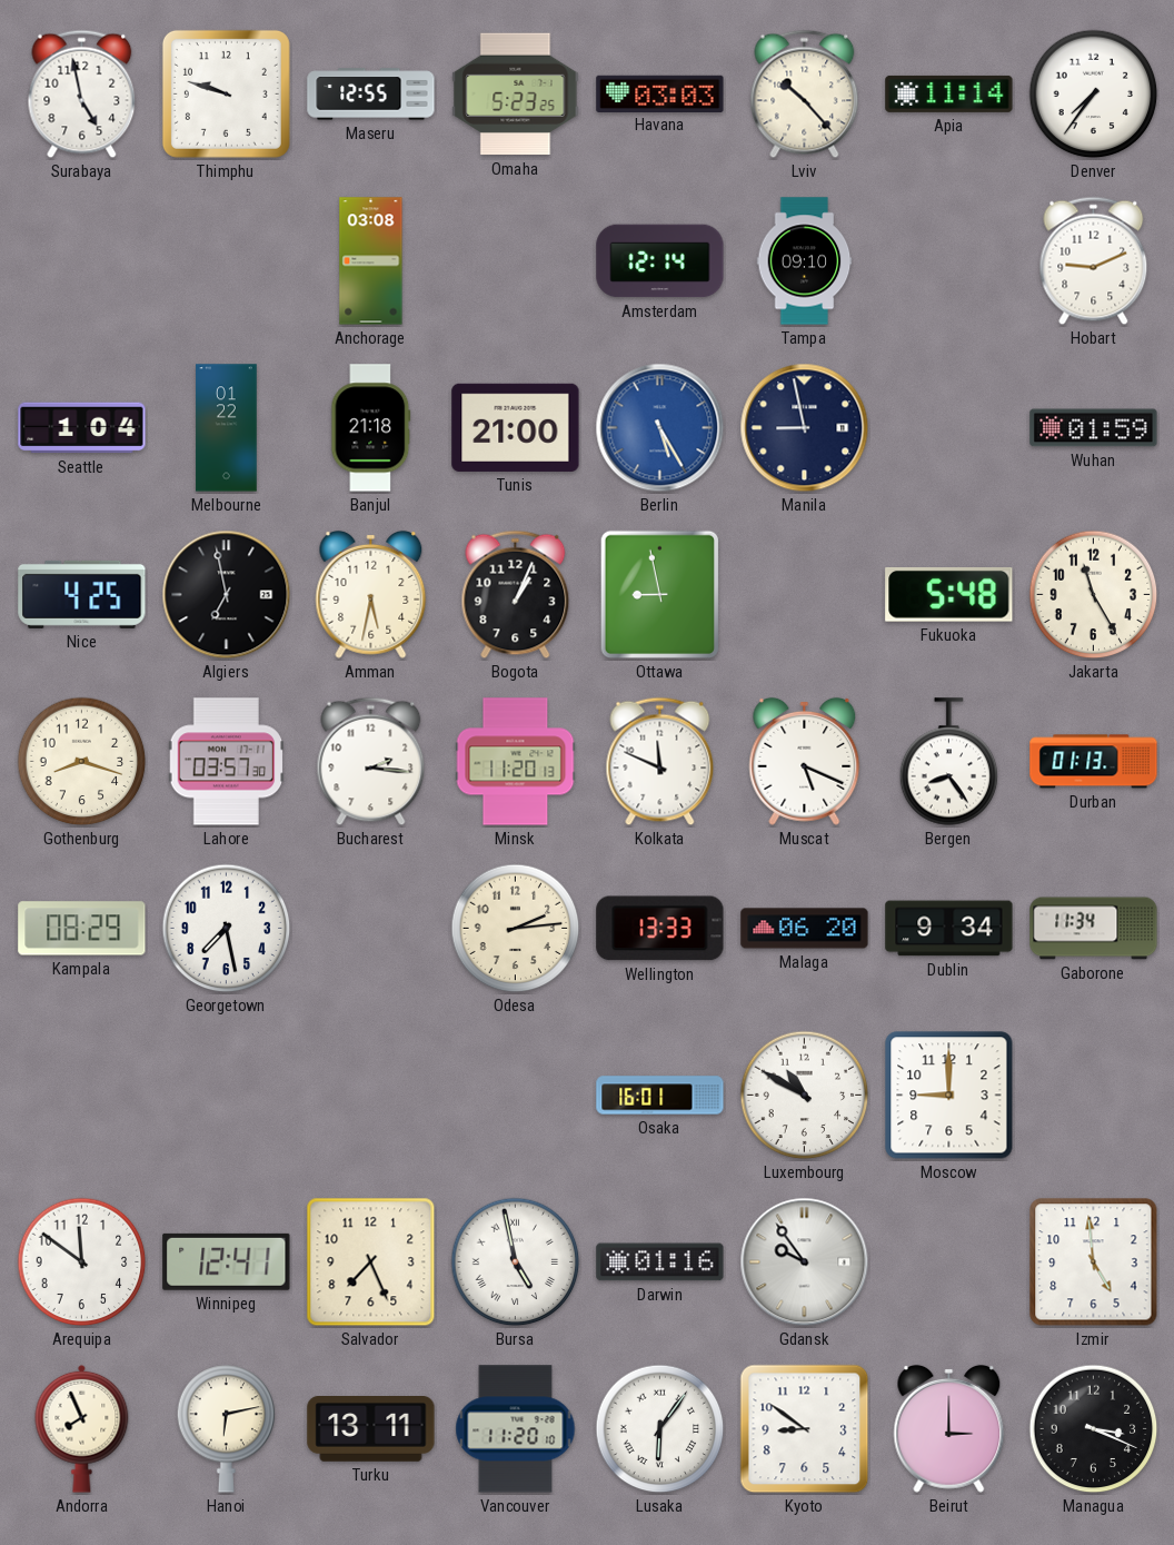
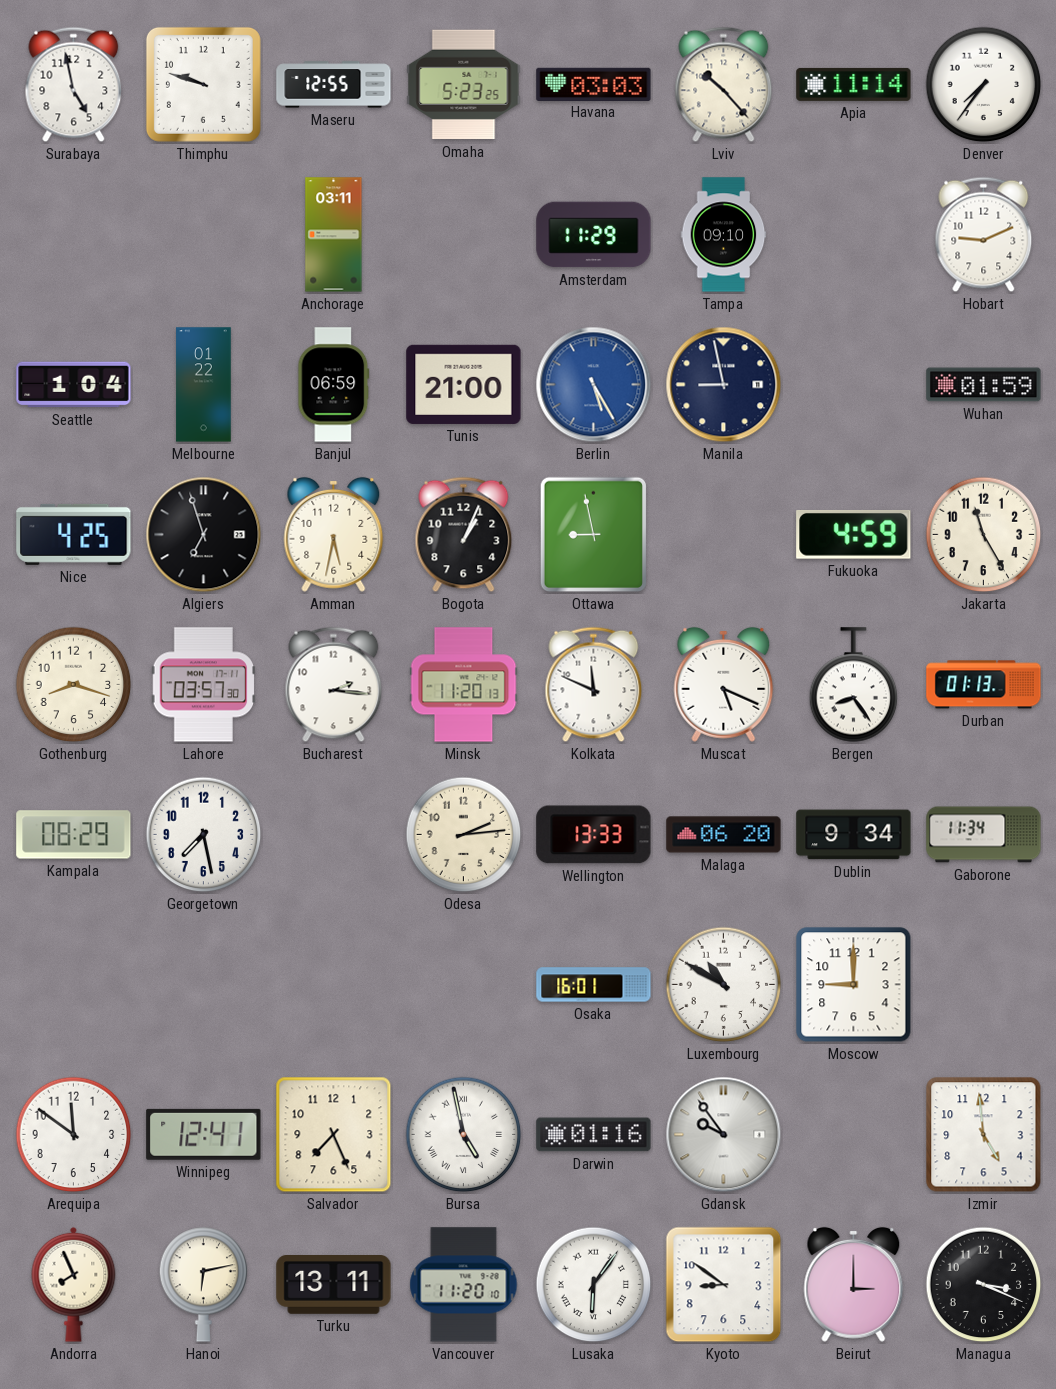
Anchorage: 03:08 -> 03:11
Amsterdam: 12:14 -> 11:29
Banjul: 21:18 -> 06:59
Algiers: 6:58 -> 6:57
Fukuoka: 5:48 -> 4:59
